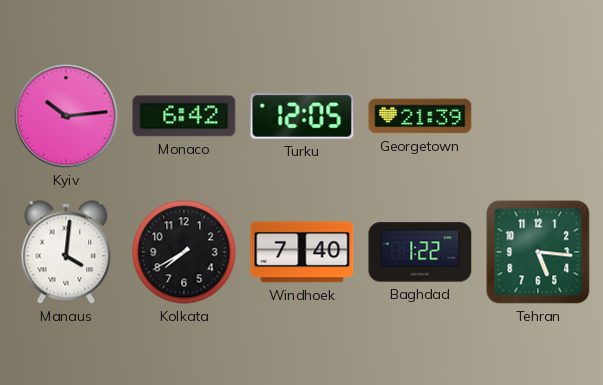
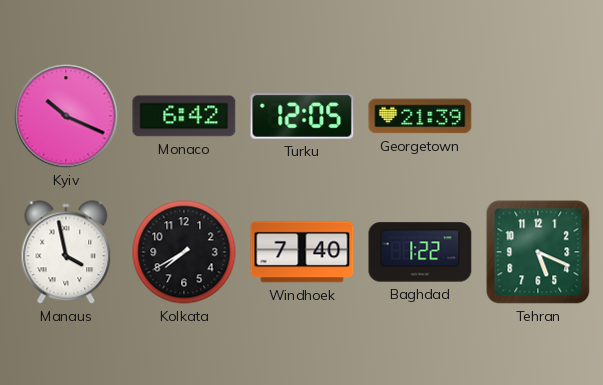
Kyiv: 10:14 -> 10:19
Manaus: 4:01 -> 3:58
Tehran: 5:16 -> 5:19
